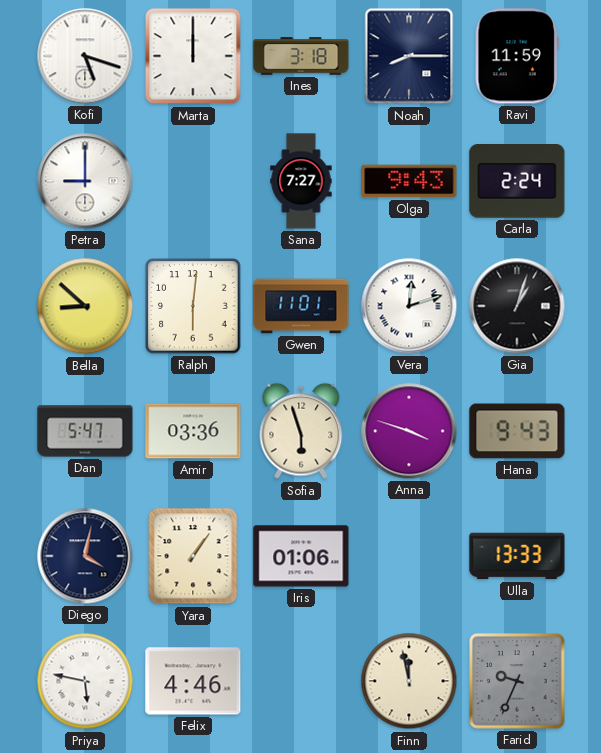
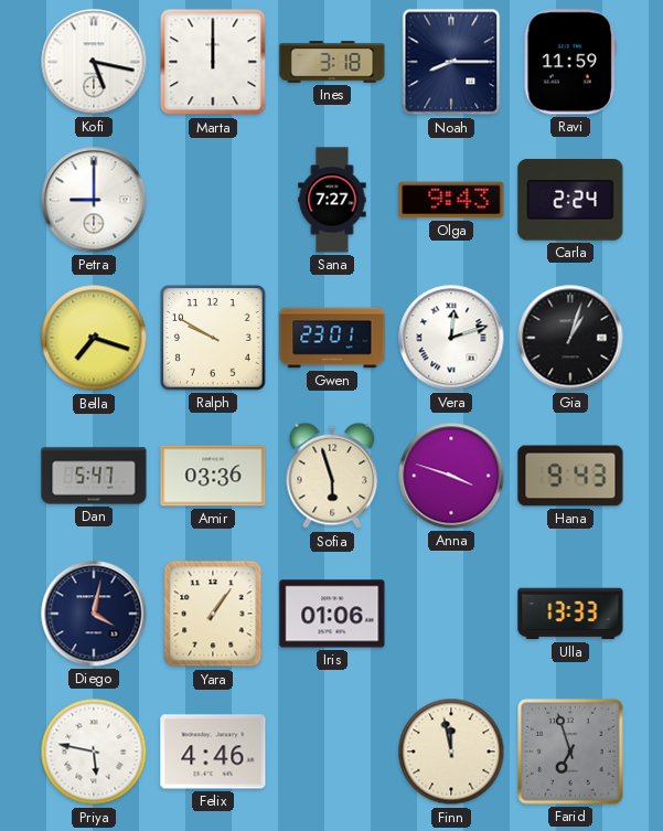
Kofi: 5:18 -> 5:17
Bella: 8:52 -> 7:18
Ralph: 6:01 -> 9:50
Gwen: 11:01 -> 23:01
Farid: 9:34 -> 6:57
